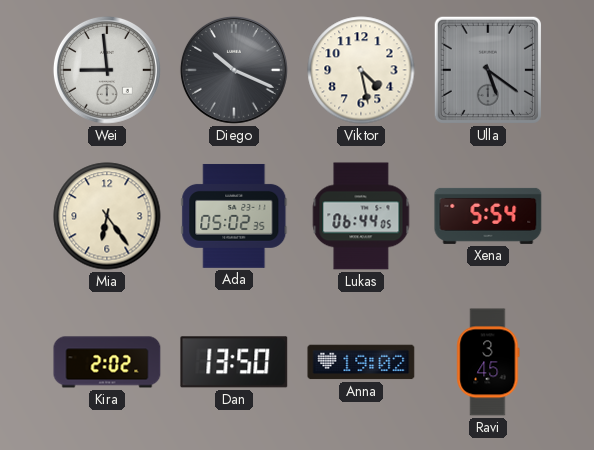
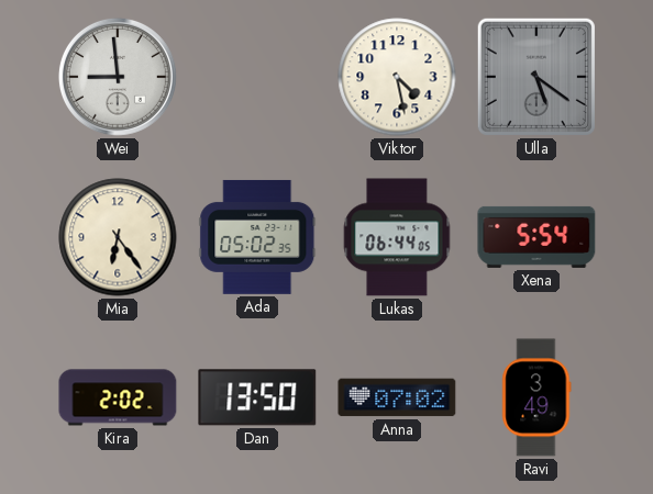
Diego: 10:19 -> none
Anna: 19:02 -> 07:02
Ravi: 3:45 -> 3:49
